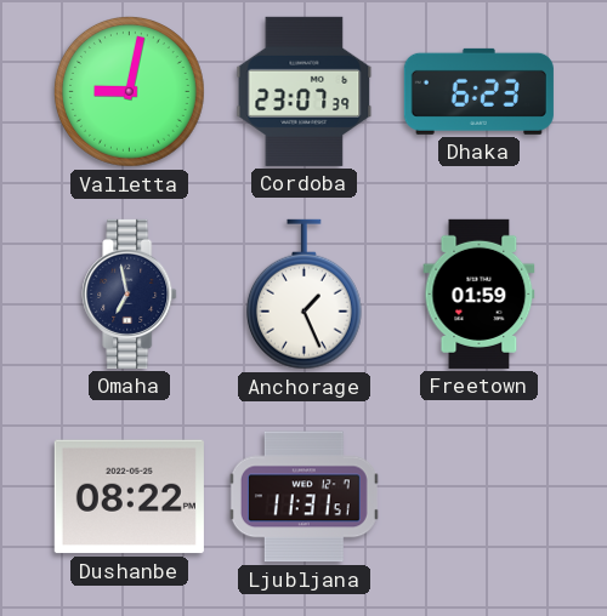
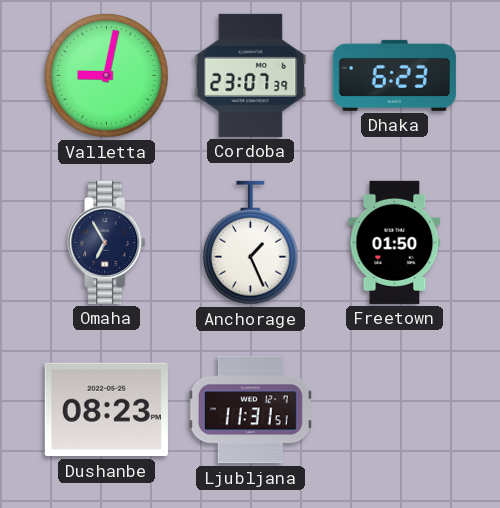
Omaha: 6:58 -> 6:55
Freetown: 01:59 -> 01:50
Dushanbe: 08:22 -> 08:23
